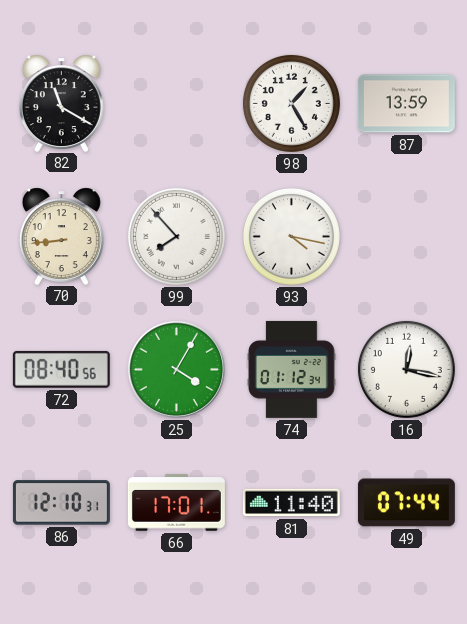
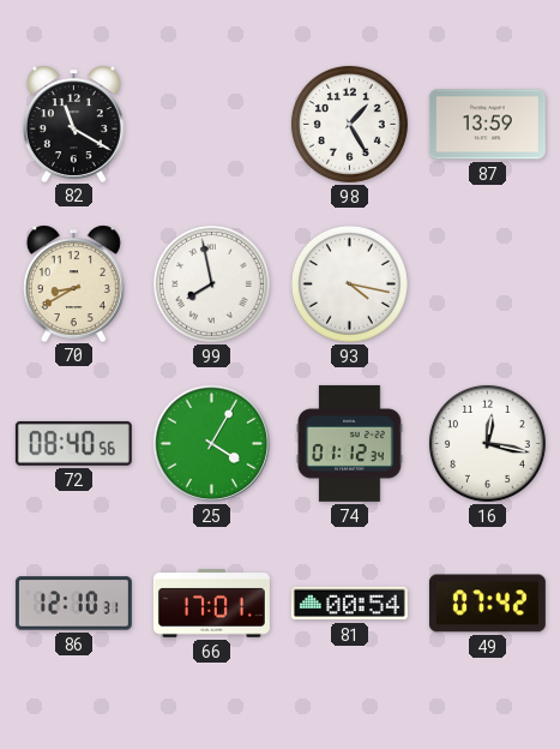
70: 8:44 -> 8:40
99: 7:53 -> 7:58
81: 11:40 -> 00:54
49: 07:44 -> 07:42
